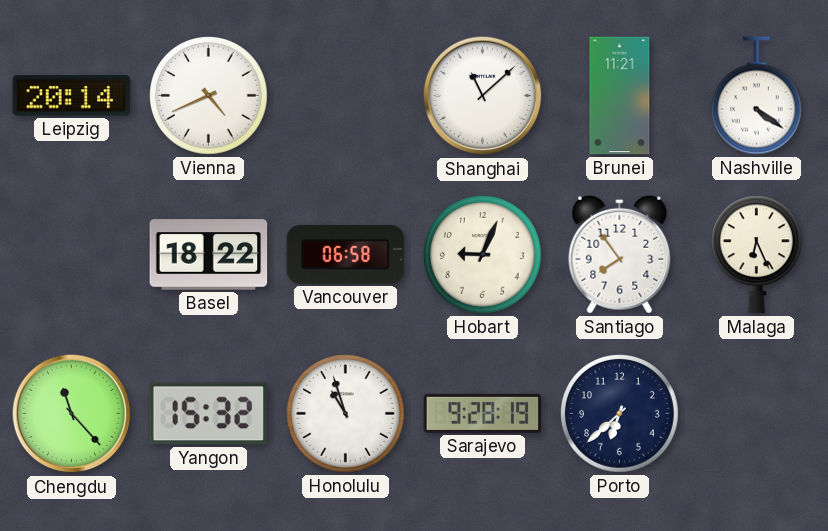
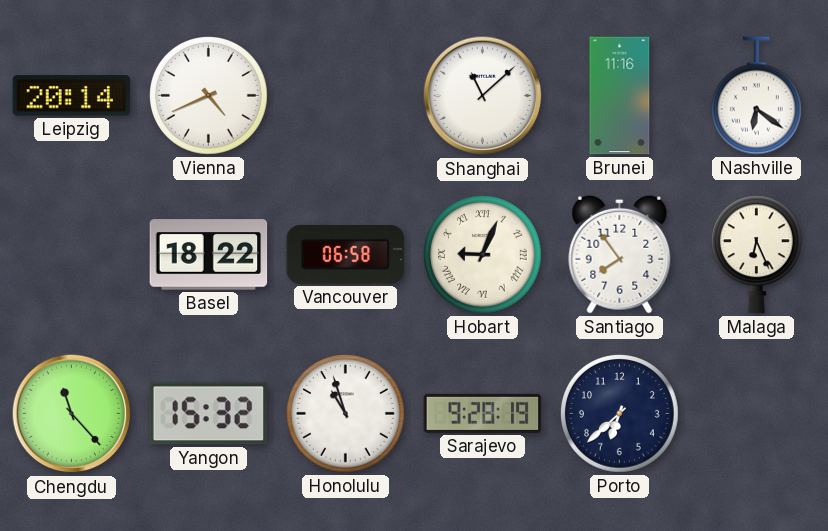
Brunei: 11:21 -> 11:16
Nashville: 4:21 -> 6:21
Hobart numerals: Arabic -> Roman
